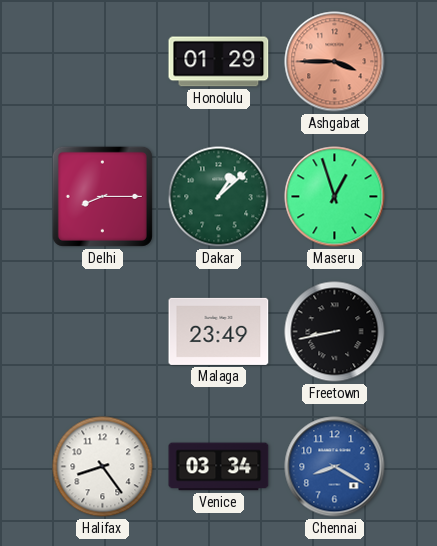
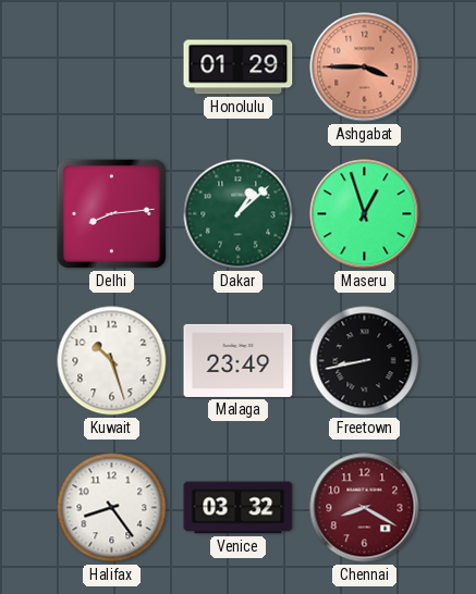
Delhi: 8:15 -> 8:14
Kuwait: none -> 10:27
Venice: 03:34 -> 03:32
Chennai dial: blue -> burgundy
